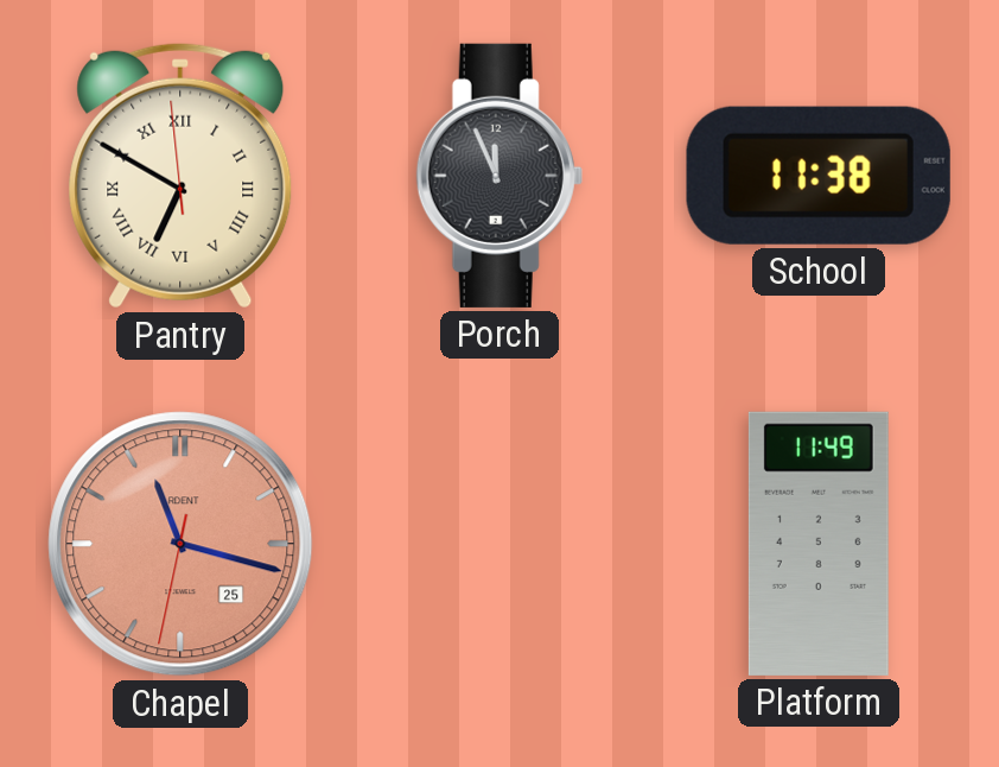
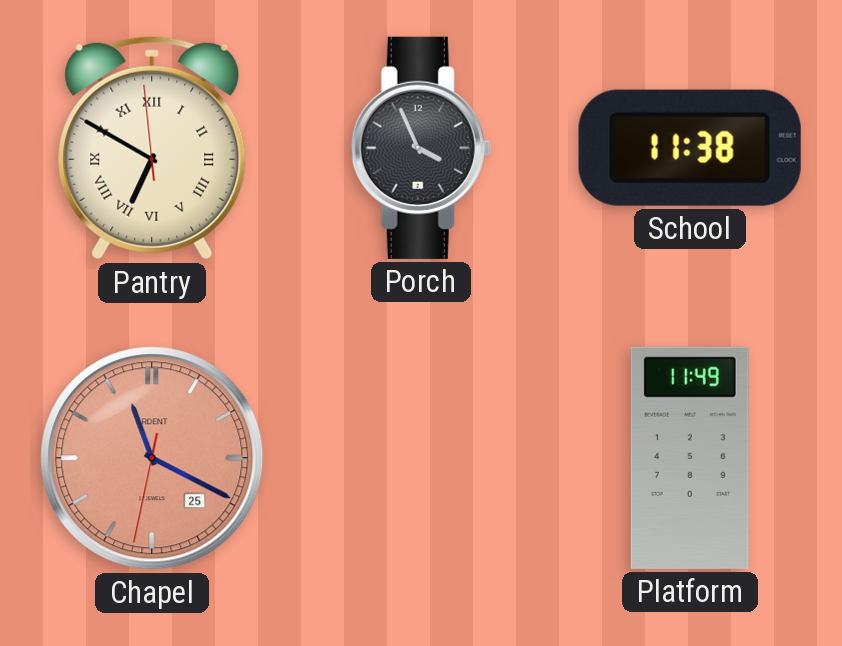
Porch: 11:56 -> 3:56
Chapel: 11:17 -> 11:19
